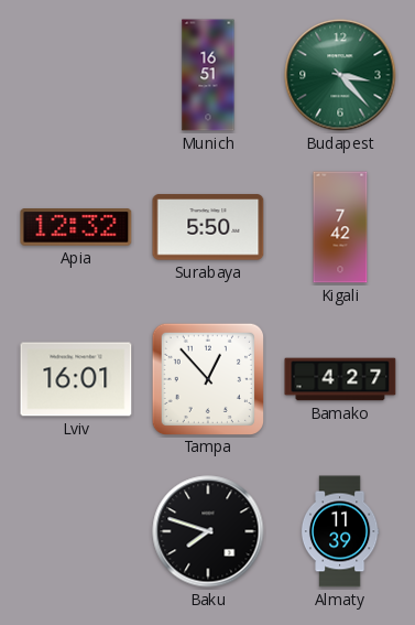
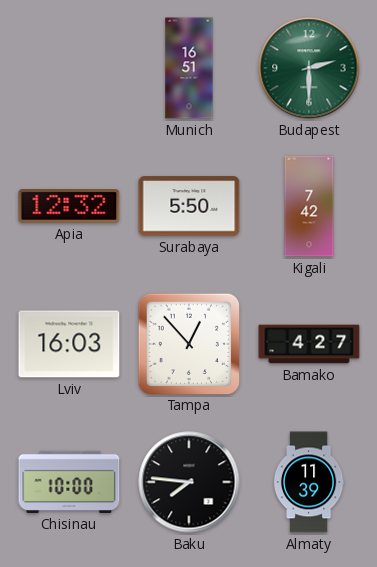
Budapest: 3:23 -> 2:30
Lviv: 16:01 -> 16:03
Chisinau: none -> 10:00
Baku: 7:48 -> 7:46
